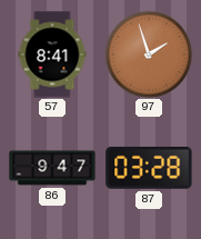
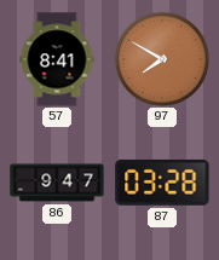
97: 1:57 -> 7:50
